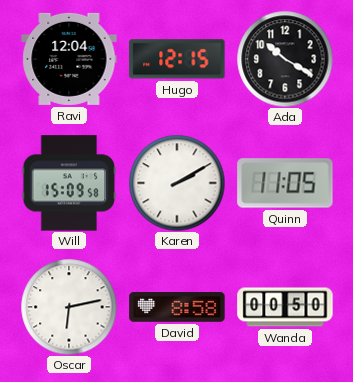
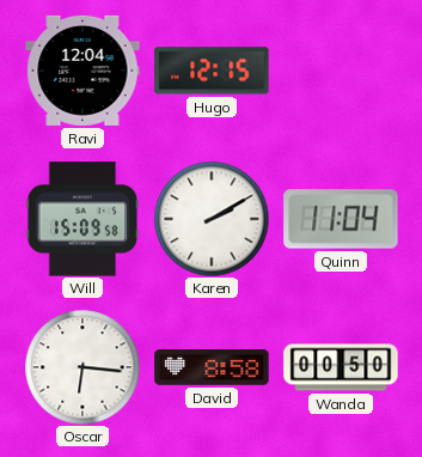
Ada: 10:20 -> none
Quinn: 11:05 -> 11:04
Oscar: 6:13 -> 6:16
